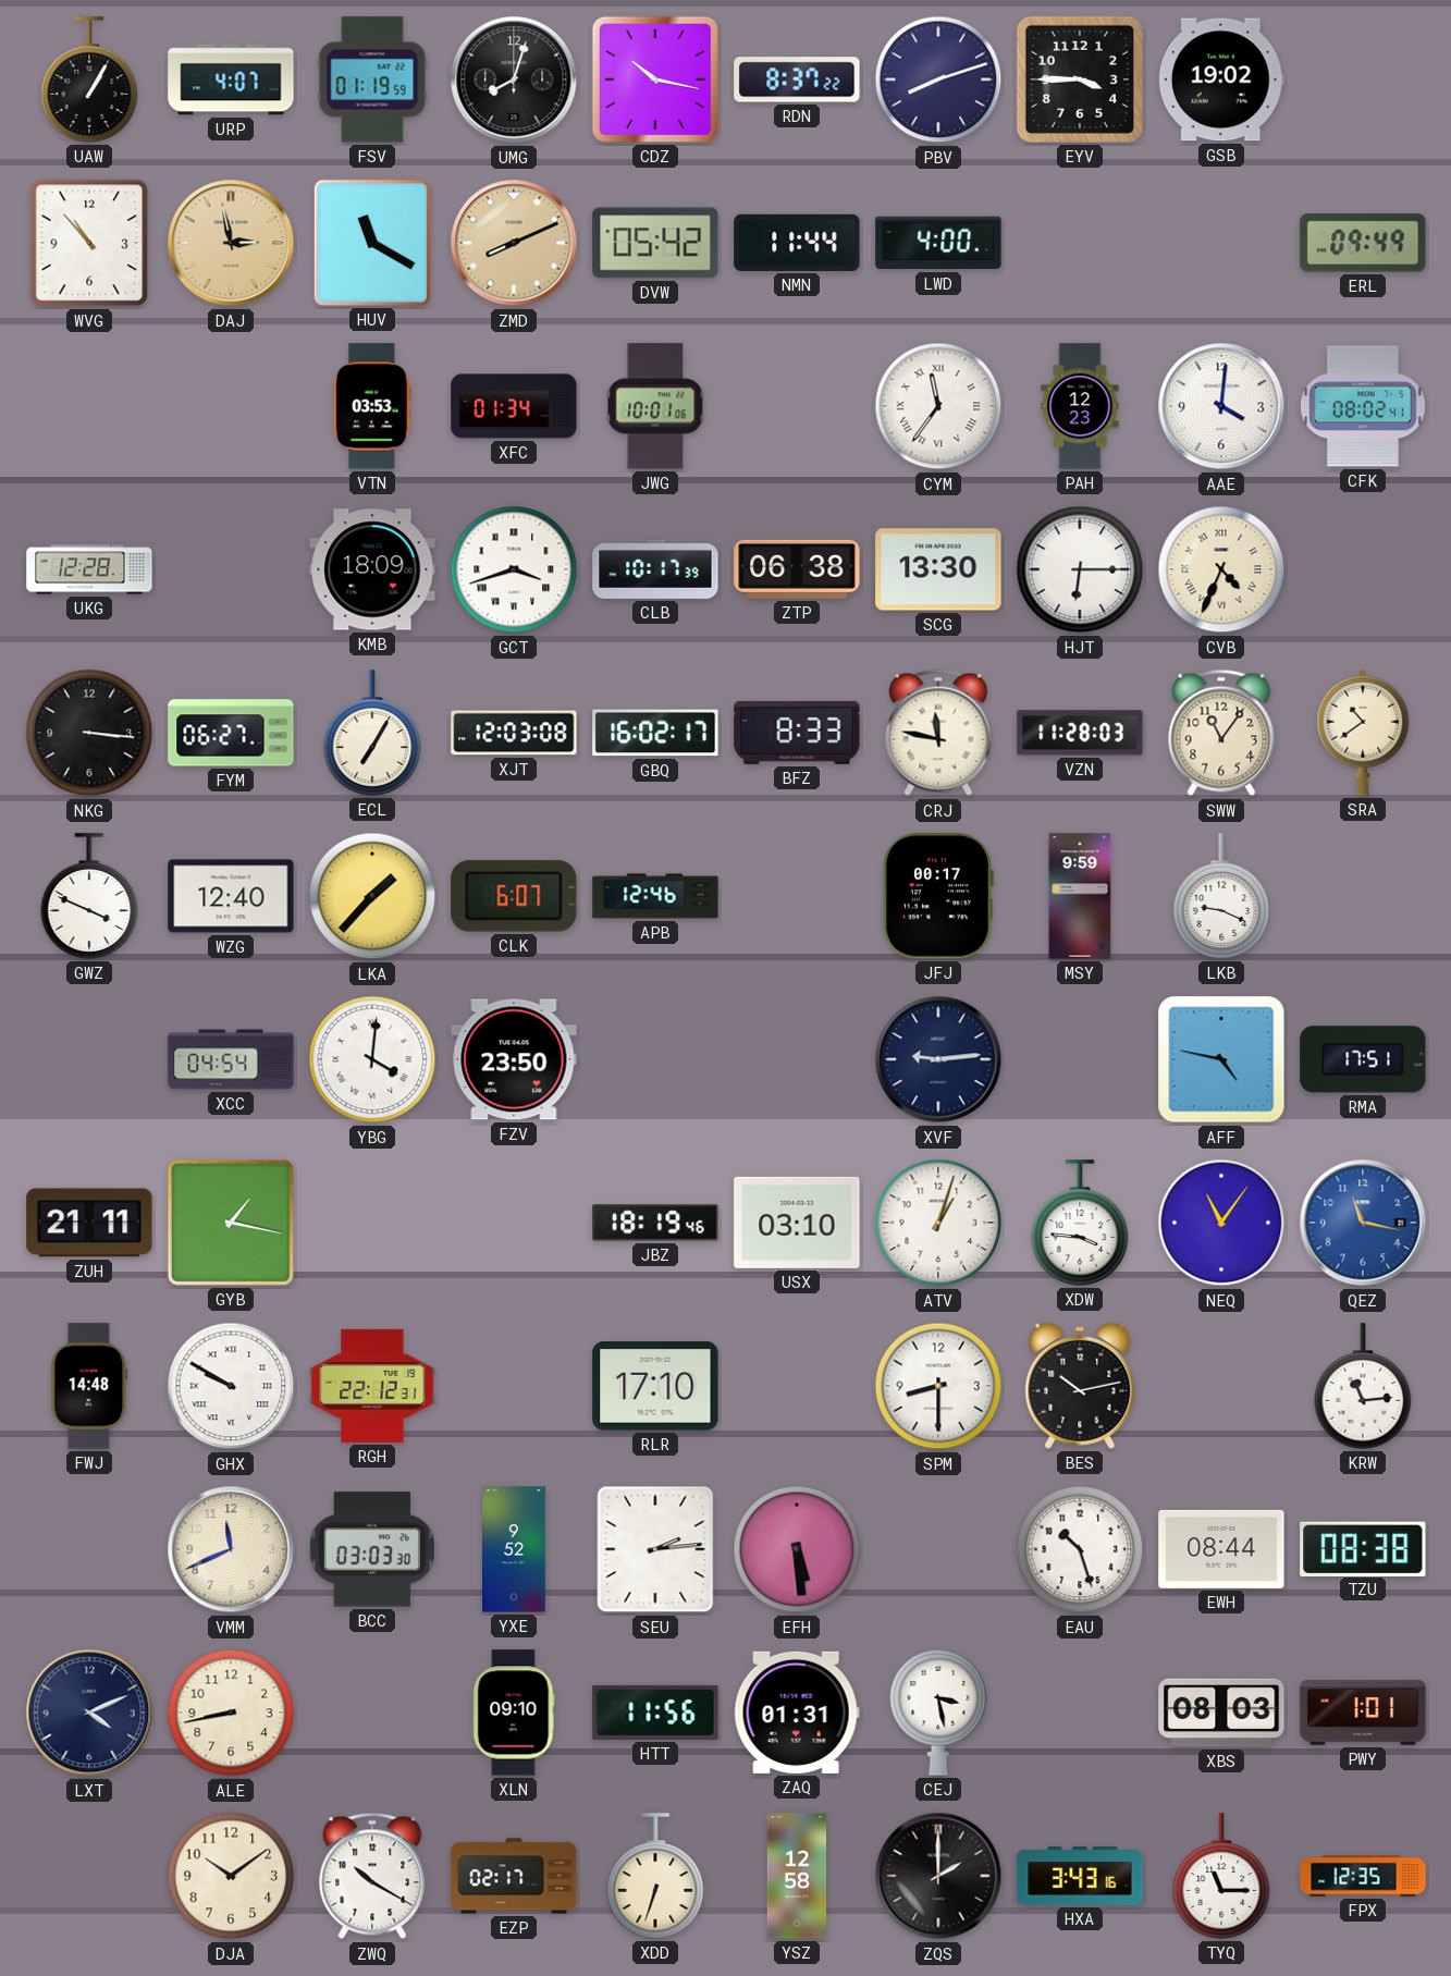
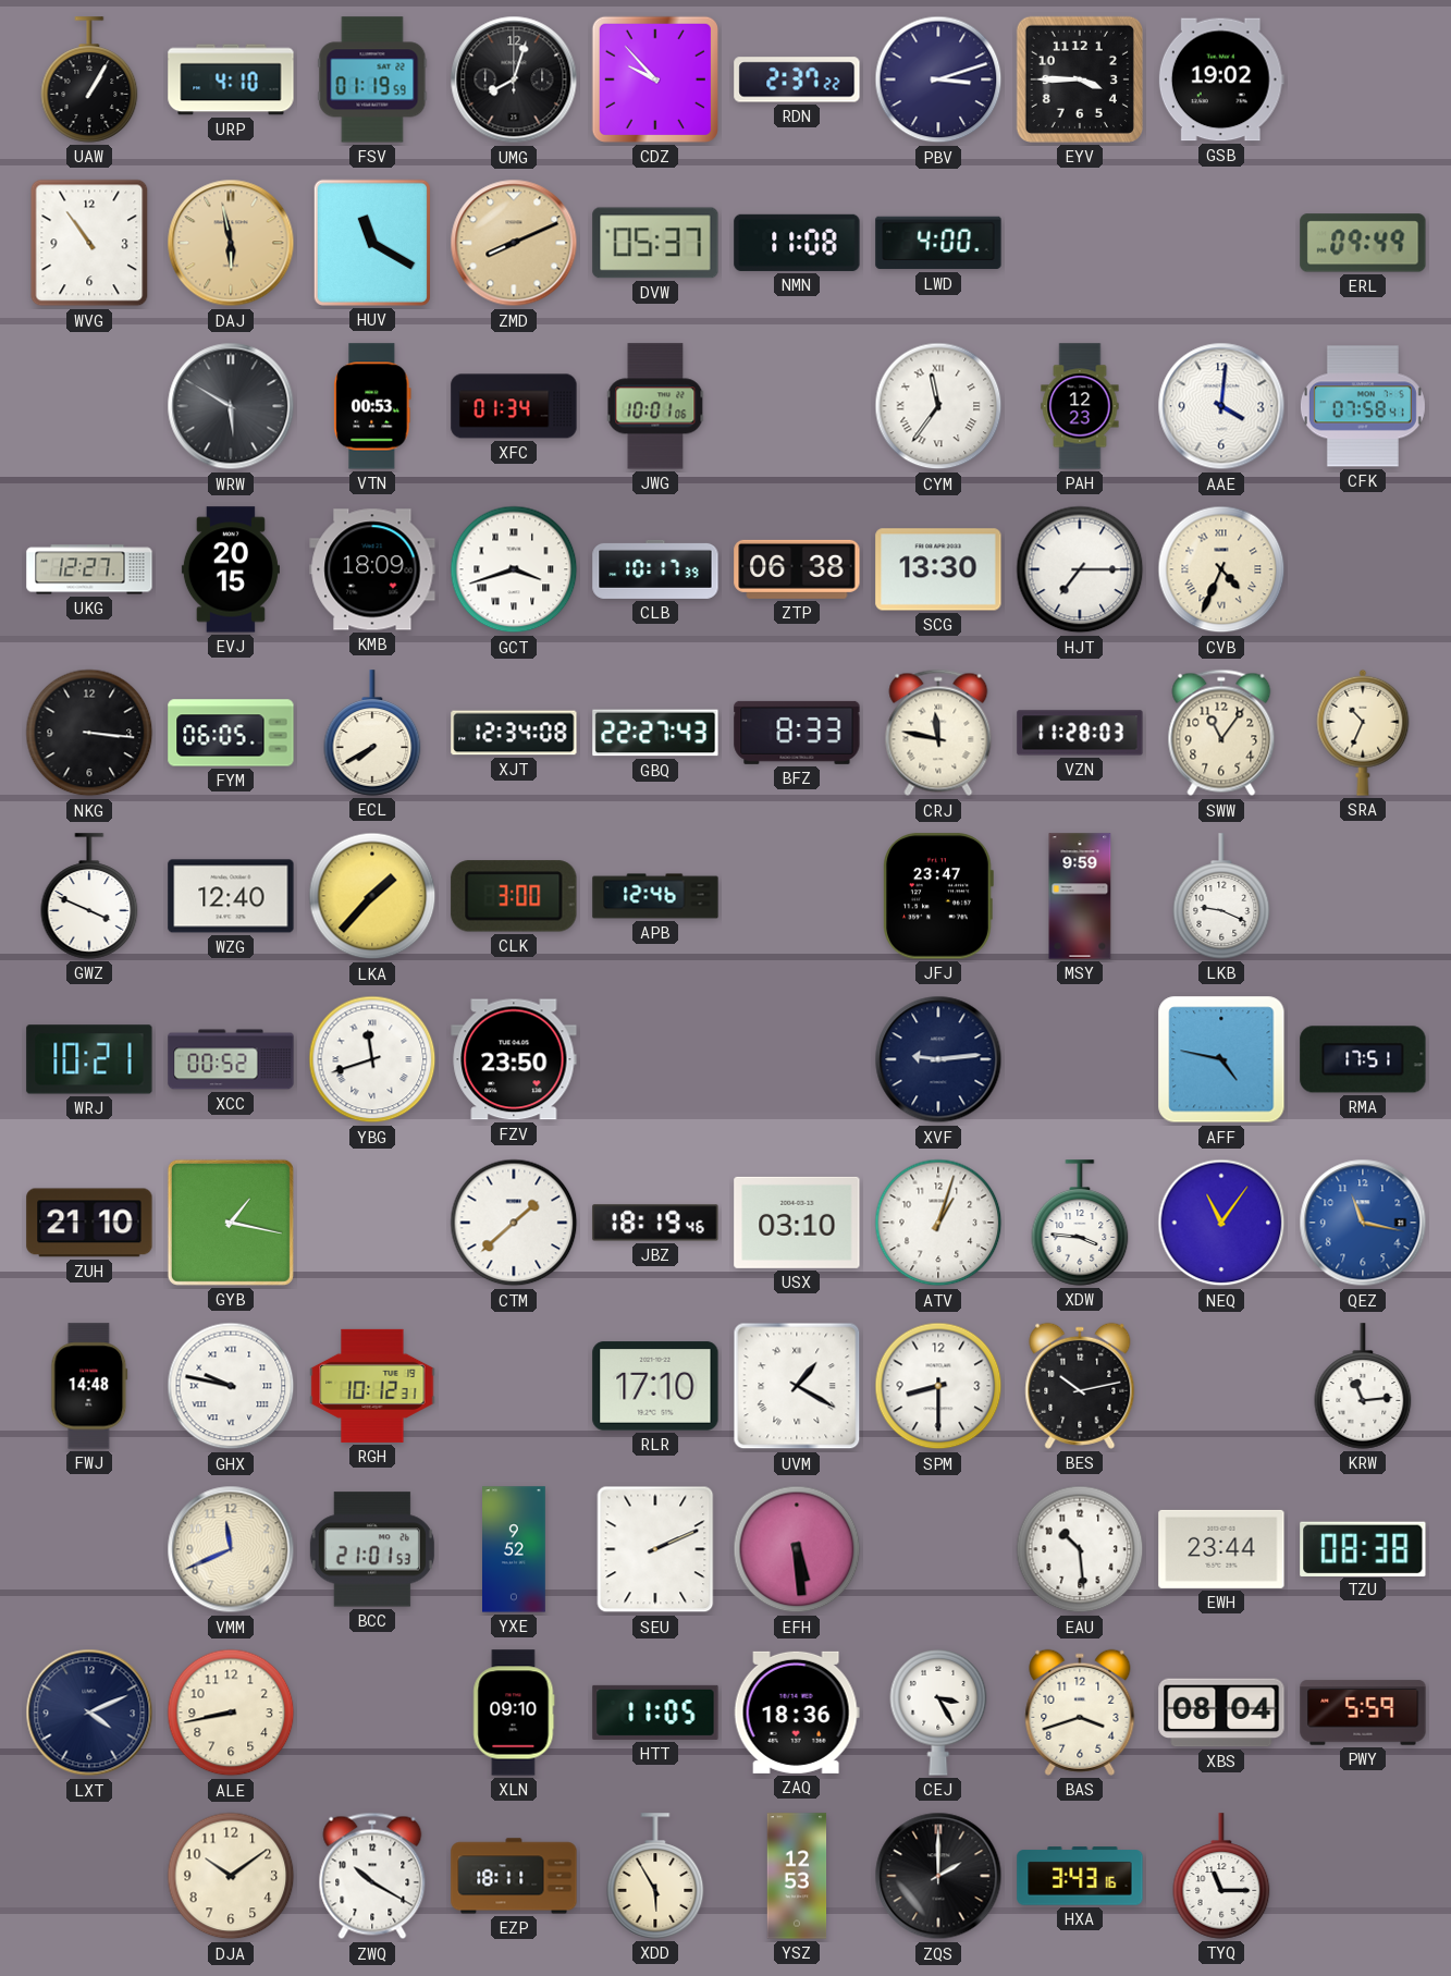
URP: 4:07 -> 4:10
CDZ: 10:17 -> 9:53
RDN: 8:37 -> 2:37
PBV: 8:12 -> 3:12
WVG: 10:53 -> 10:54
DAJ: 2:58 -> 5:58
DVW: 05:42 -> 05:37
NMN: 11:44 -> 11:08
WRW: none -> 5:50
VTN: 03:53 -> 00:53
CFK: 08:02 -> 07:58
UKG: 12:28 -> 12:27
EVJ: none -> 20:15
HJT: 6:15 -> 7:15
FYM: 06:27 -> 06:05
ECL: 7:05 -> 7:40
XJT: 12:03 -> 12:34
GBQ: 16:02 -> 22:27
SRA: 10:39 -> 10:34
CLK: 6:07 -> 3:00
JFJ: 00:17 -> 23:47
WRJ: none -> 10:21
XCC: 04:54 -> 00:52
YBG: 4:01 -> 11:42
ZUH: 21:11 -> 21:10
CTM: none -> 1:38
GHX: 9:50 -> 9:47
RGH: 22:12 -> 10:12
UVM: none -> 1:20
BCC: 03:03 -> 21:01
SEU: 2:14 -> 2:11
EAU: 10:27 -> 10:29
EWH: 08:44 -> 23:44
HTT: 11:56 -> 11:05
ZAQ: 01:31 -> 18:36
CEJ: 3:28 -> 3:25
BAS: none -> 3:42
XBS: 08:03 -> 08:04
PWY: 1:01 -> 5:59
EZP: 02:17 -> 18:11
XDD: 6:33 -> 5:55
YSZ: 12:58 -> 12:53
FPX: 12:35 -> none
